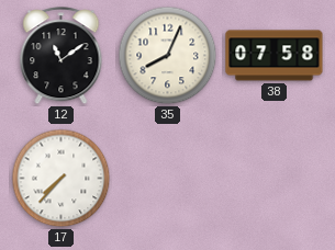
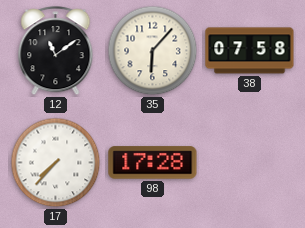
35: 8:04 -> 6:07
98: none -> 17:28
